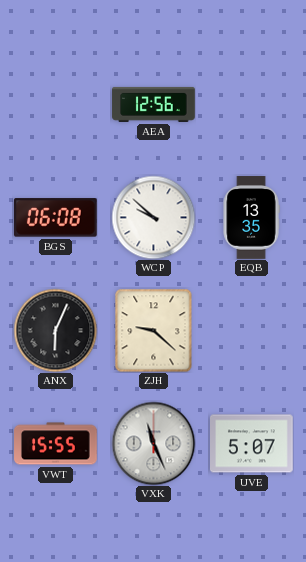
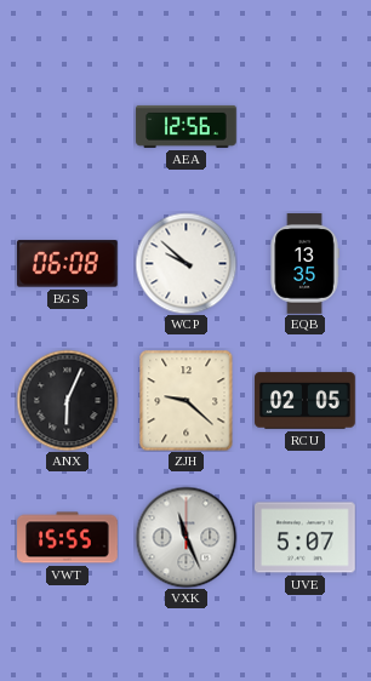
RCU: none -> 02:05
